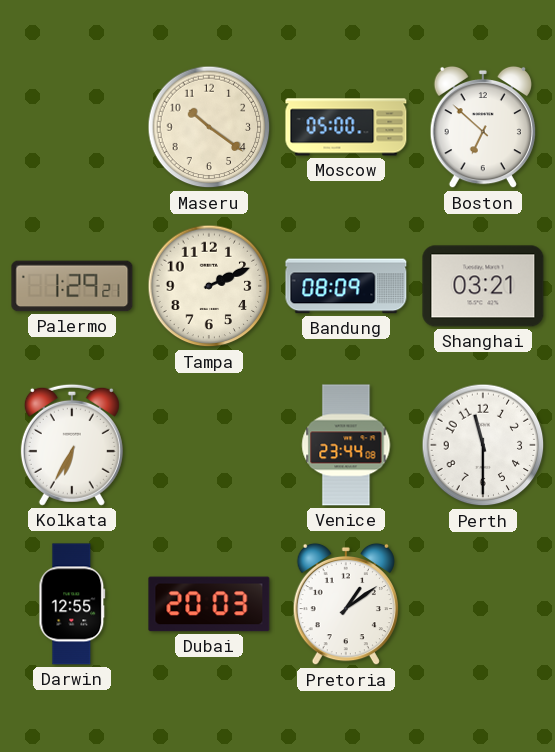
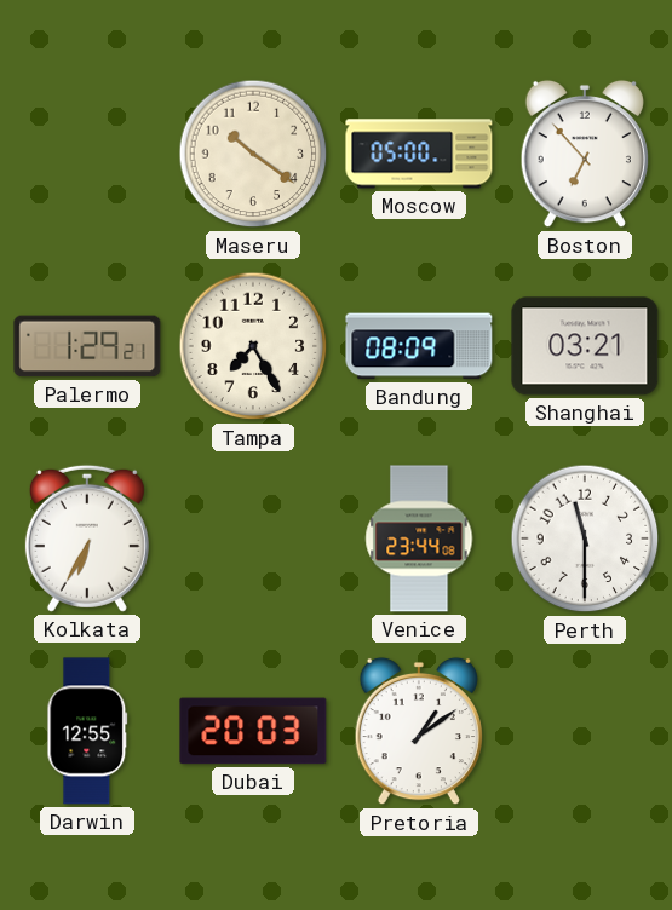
Boston: 6:52 -> 6:53
Tampa: 2:11 -> 7:25
